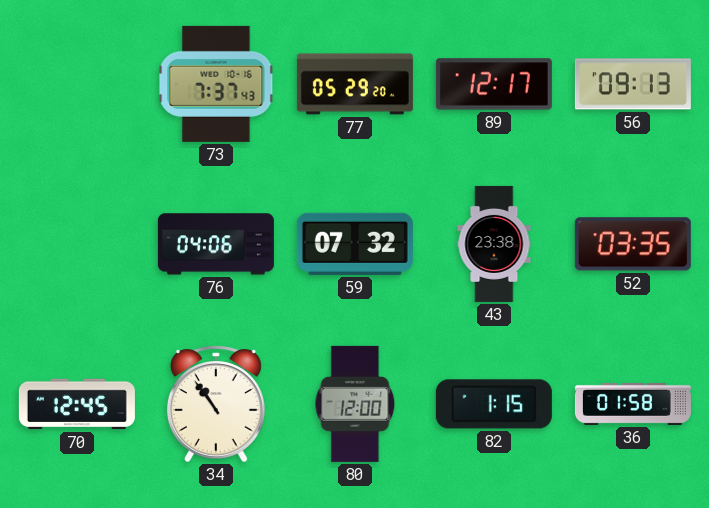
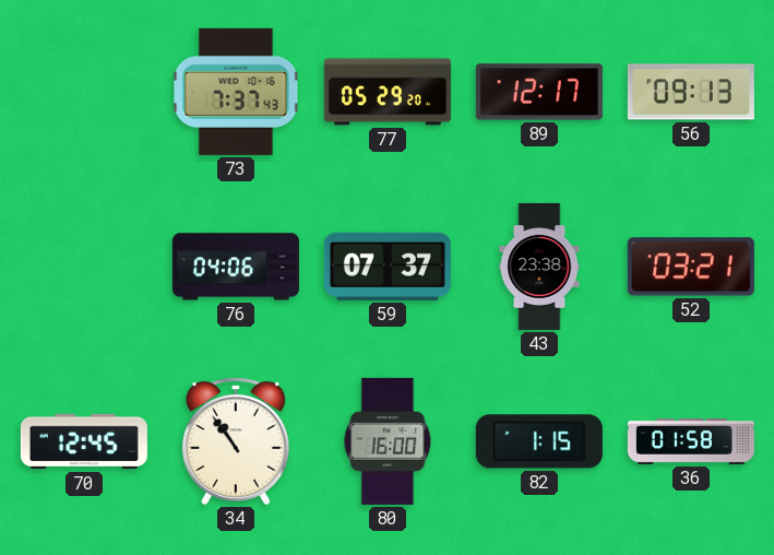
59: 07:32 -> 07:37
52: 03:35 -> 03:21
80: 12:00 -> 16:00
